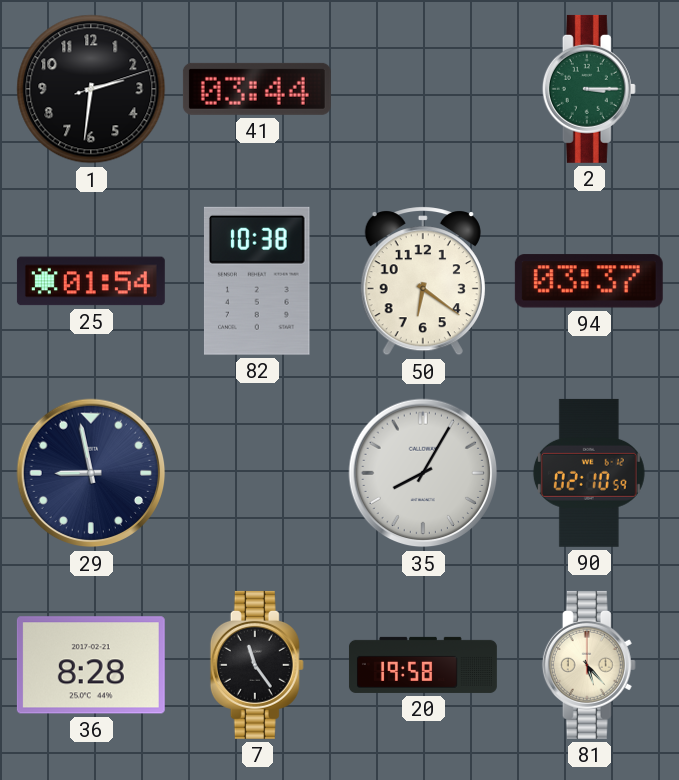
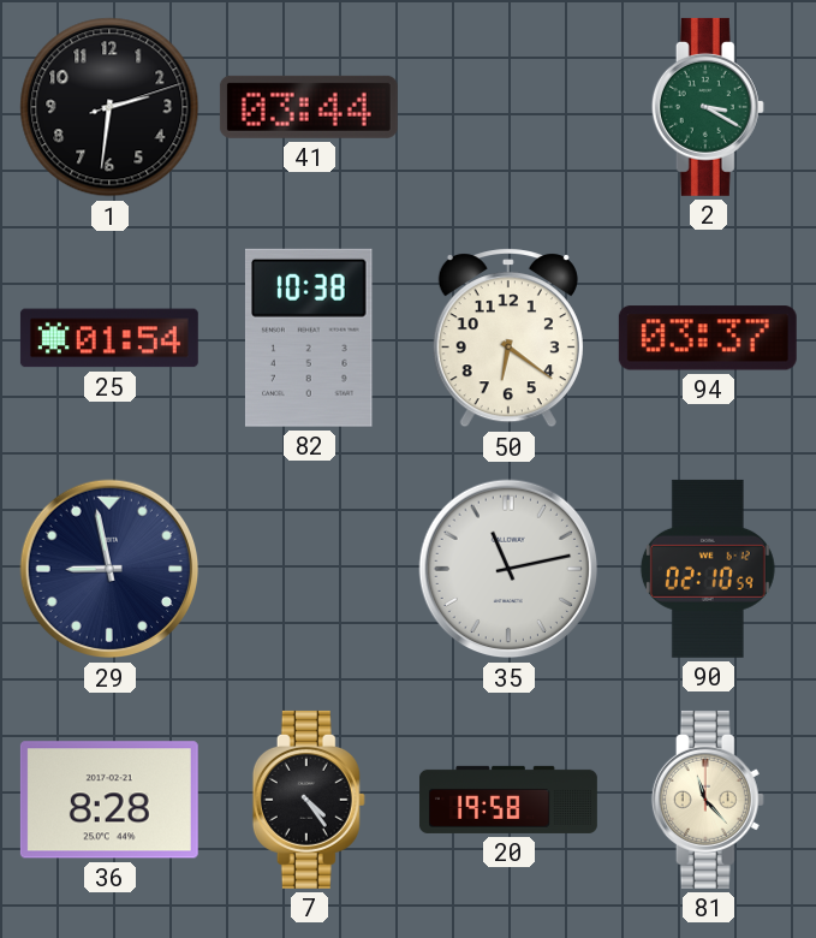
2: 3:15 -> 3:20
35: 8:05 -> 11:13
7: 11:24 -> 4:24
81: 5:23 -> 11:23
